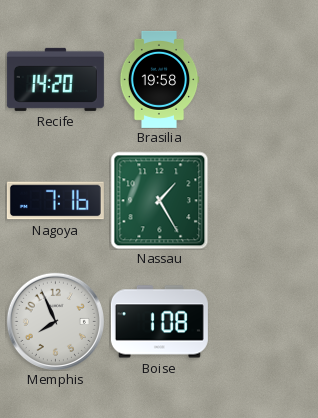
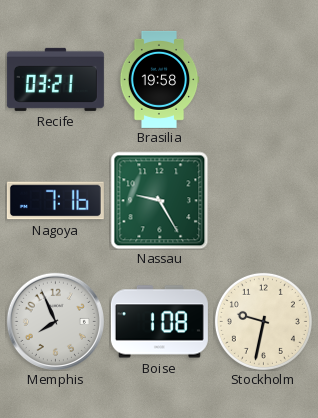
Recife: 14:20 -> 03:21
Nassau: 1:25 -> 9:25
Stockholm: none -> 9:32
